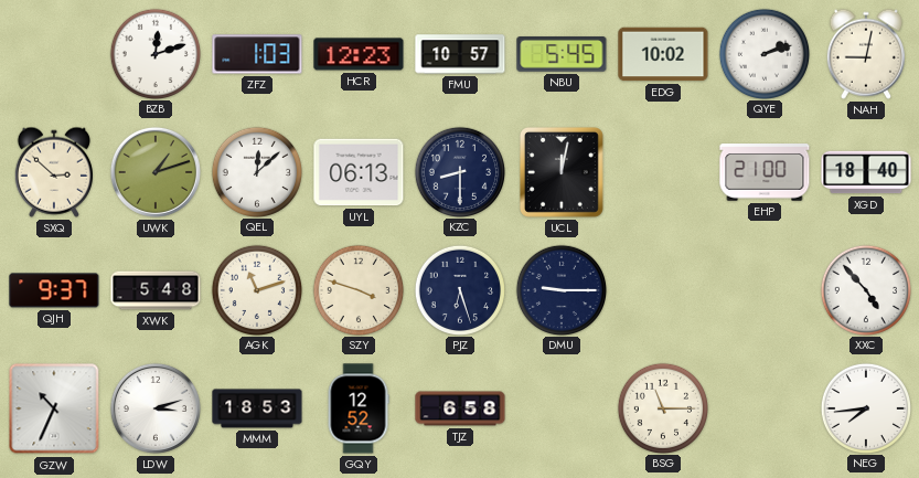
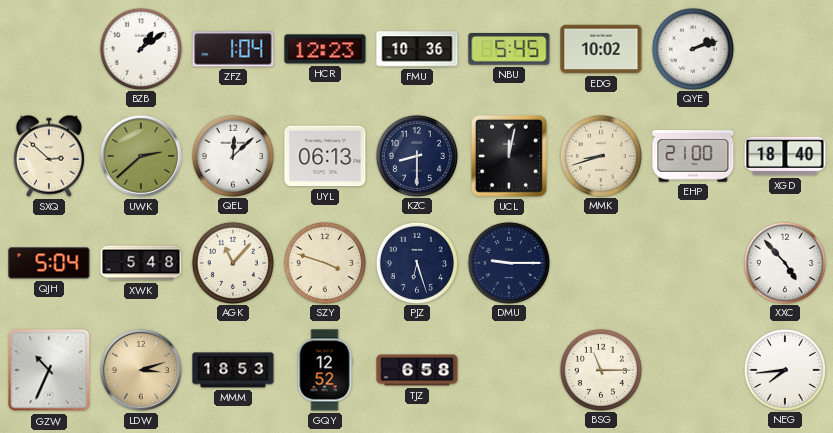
BZB: 12:12 -> 1:09
ZFZ: 1:03 -> 1:04
FMU: 10:57 -> 10:36
NAH: 9:02 -> none
UWK: 1:12 -> 2:38
MMK: none -> 8:42
QJH: 9:37 -> 5:04
AGK: 11:12 -> 11:07
LDW dial: white -> champagne
